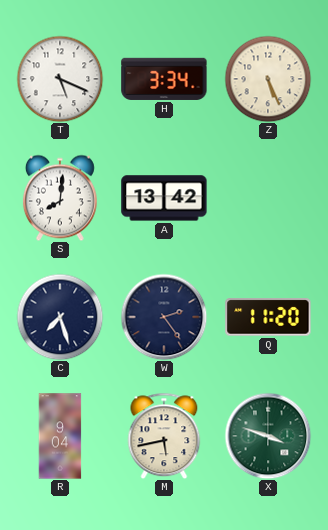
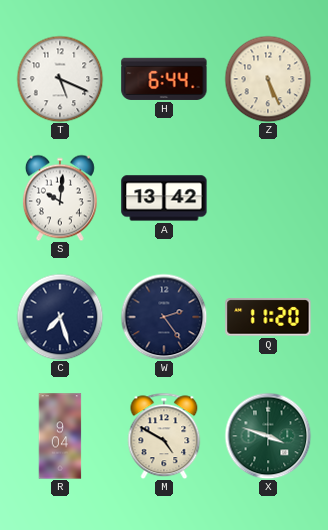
H: 3:34 -> 6:44
S: 8:01 -> 10:01
M: 5:43 -> 4:50
